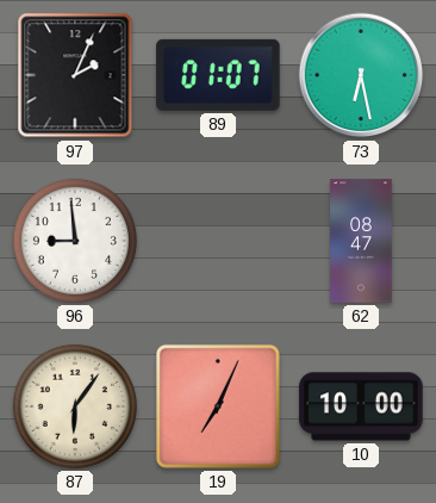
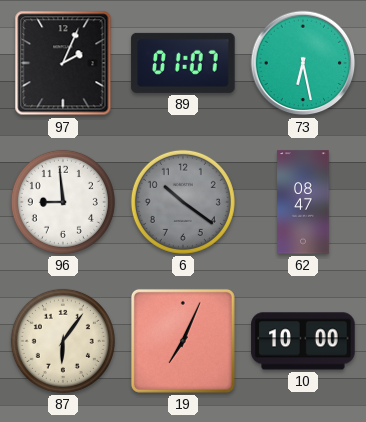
6: none -> 10:21
